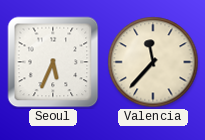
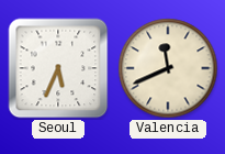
Valencia: 11:37 -> 11:41
